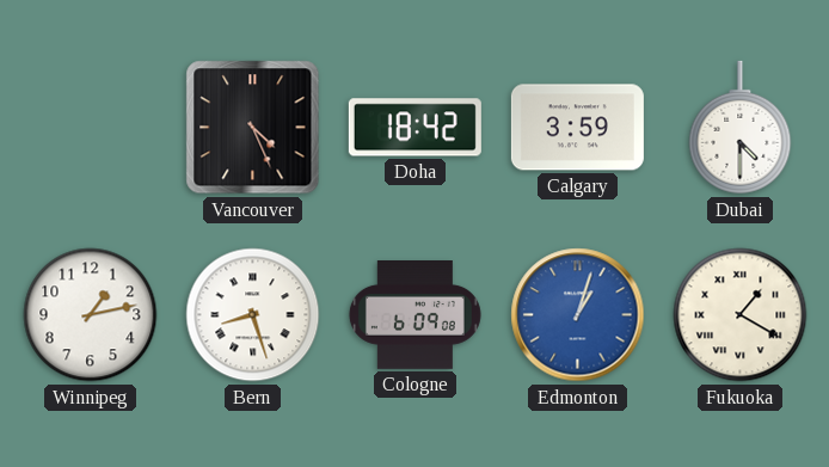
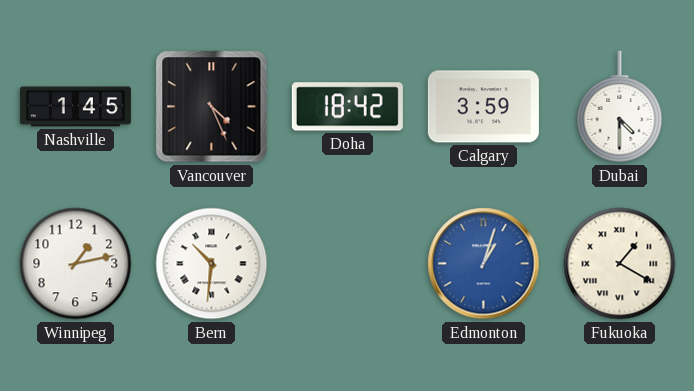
Nashville: none -> 1:45
Bern: 8:27 -> 10:31
Cologne: 6:09 -> none
